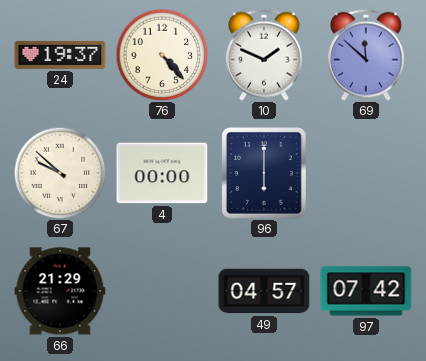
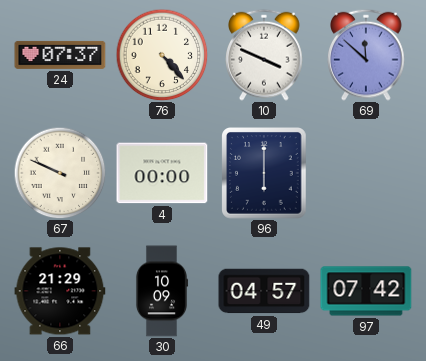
24: 19:37 -> 07:37
10: 1:49 -> 3:49
67: 9:52 -> 9:49
30: none -> 10:09
